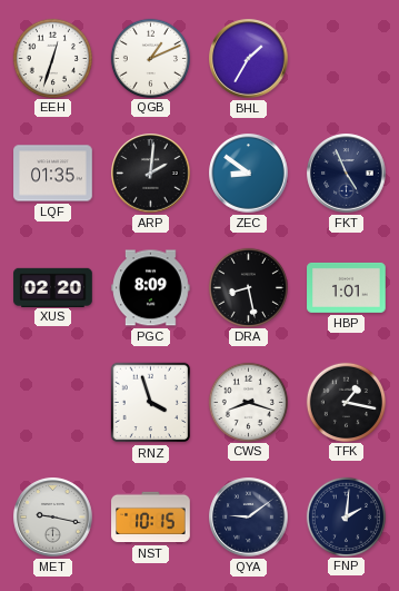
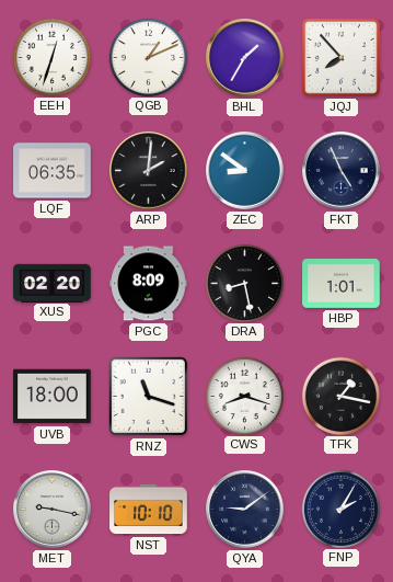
JQJ: none -> 7:53
LQF: 01:35 -> 06:35
UVB: none -> 18:00
RNZ: 3:57 -> 11:18
NST: 10:15 -> 10:10
FNP: 2:01 -> 2:05
